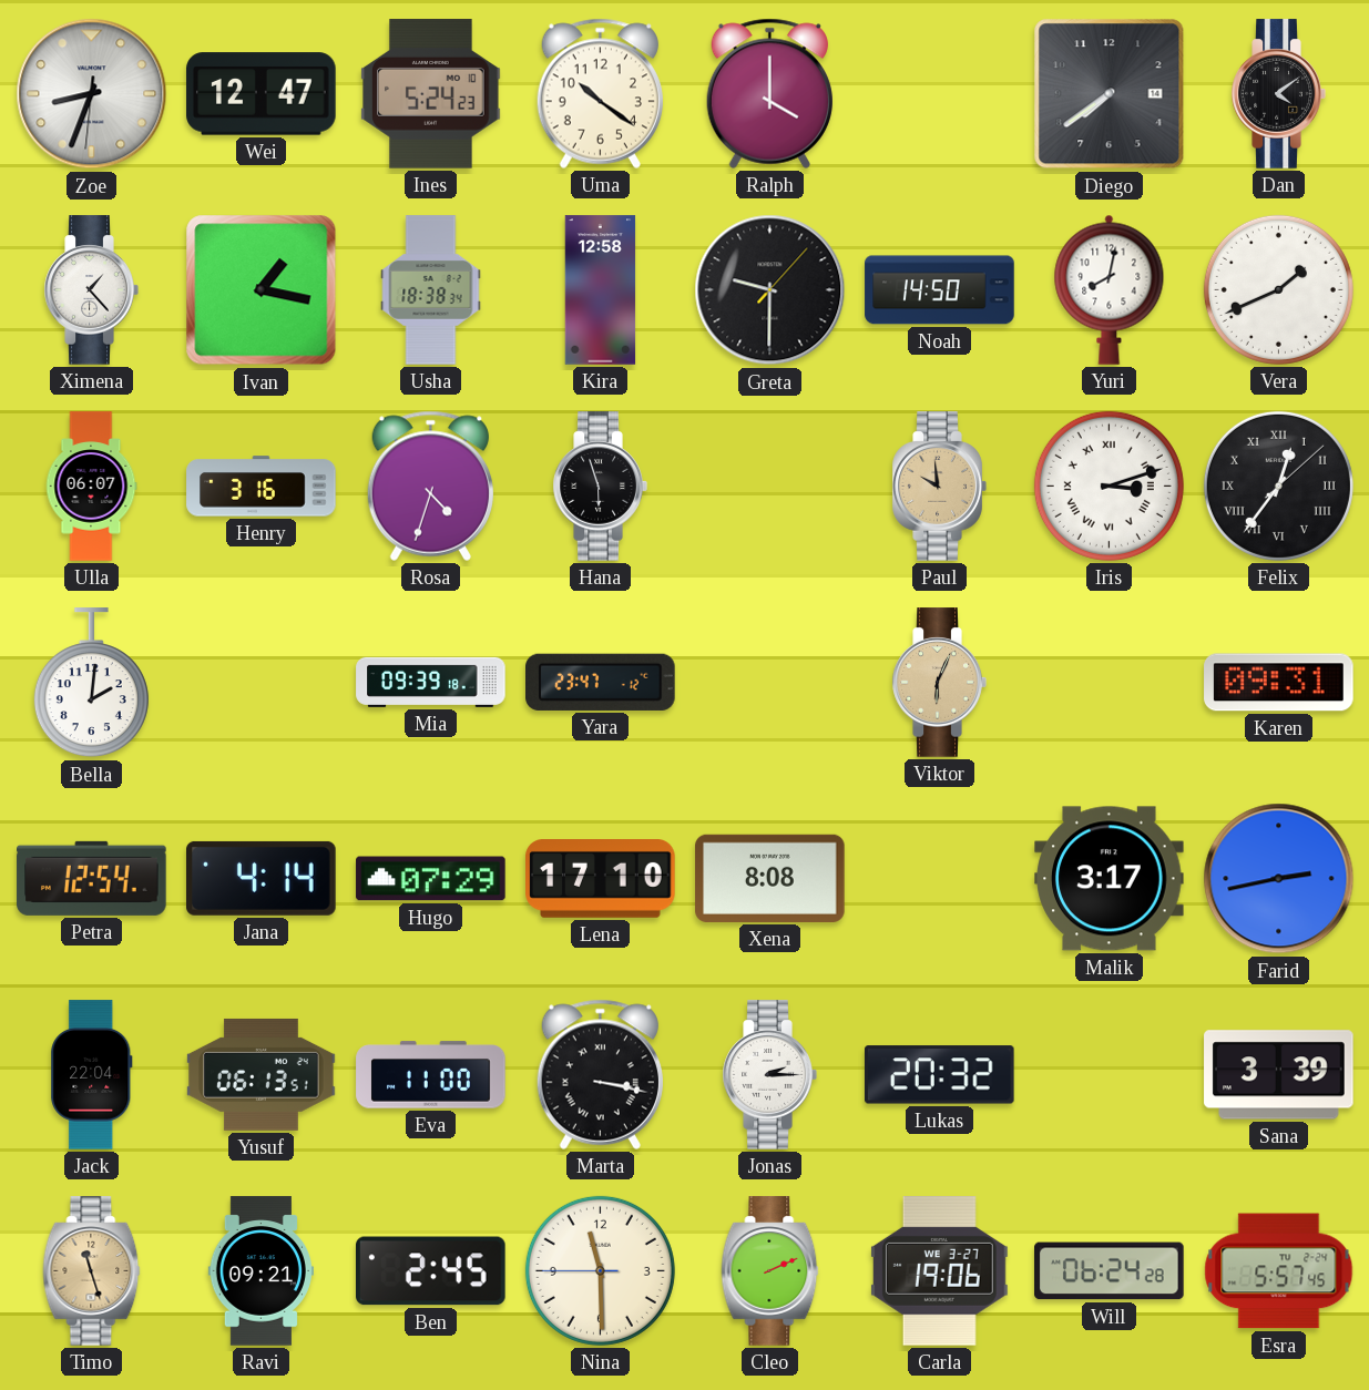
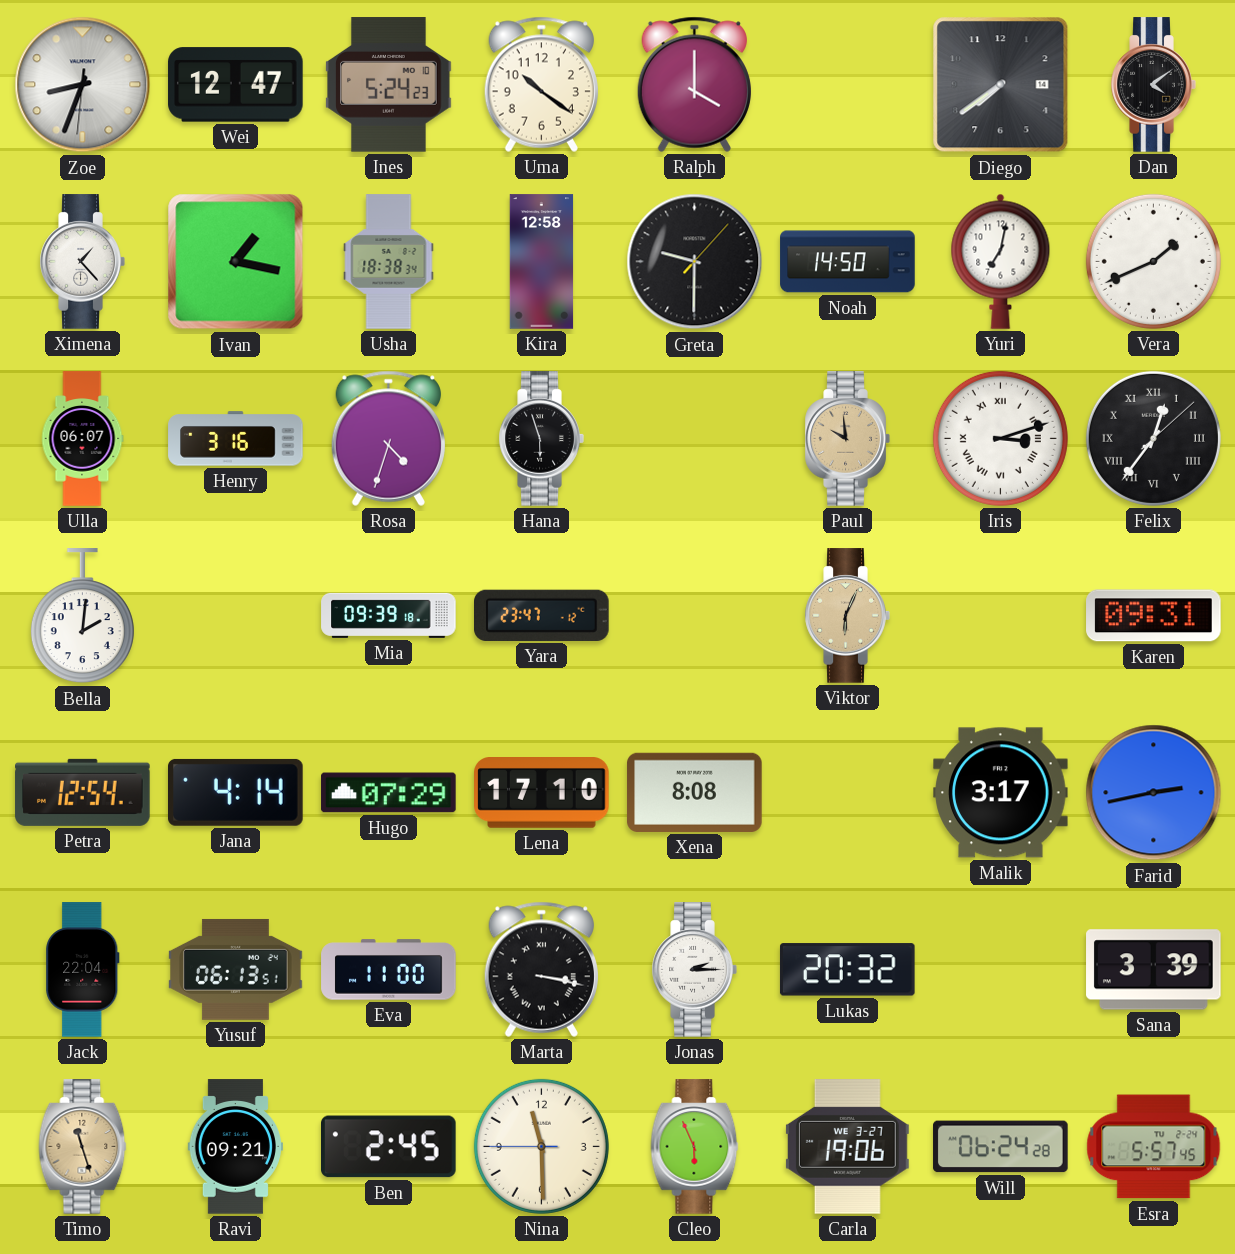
Yuri: 8:02 -> 7:02
Cleo: 2:11 -> 5:56
